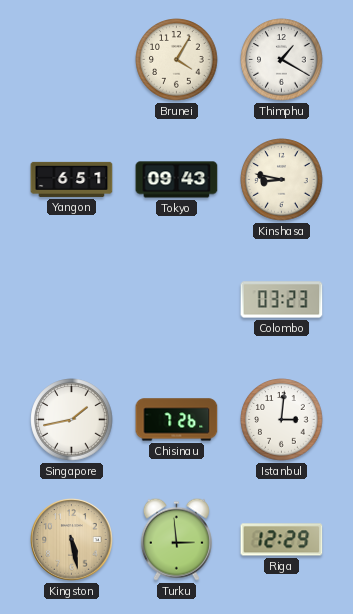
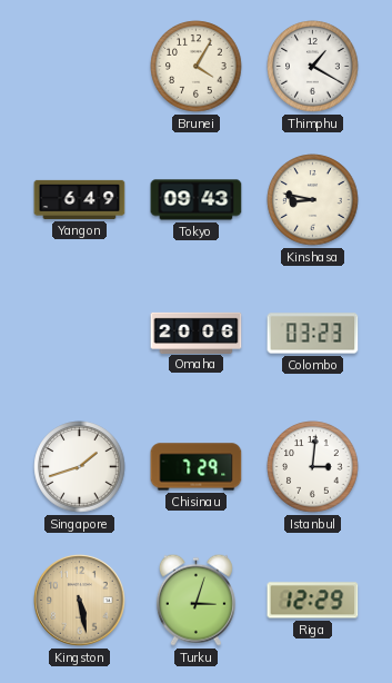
Yangon: 6:51 -> 6:49
Omaha: none -> 20:06
Singapore: 1:43 -> 1:42
Chisinau: 7:26 -> 7:29
Turku: 2:59 -> 3:03
